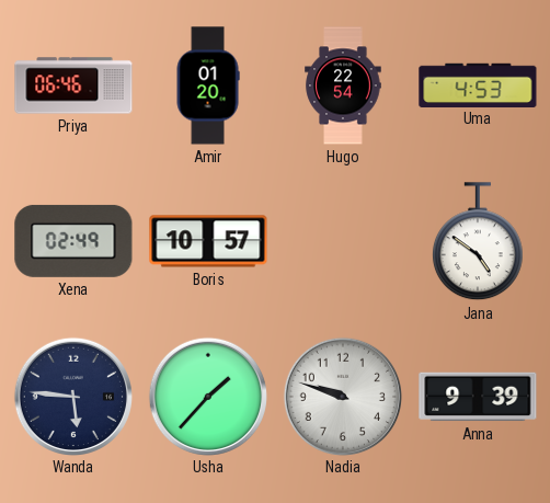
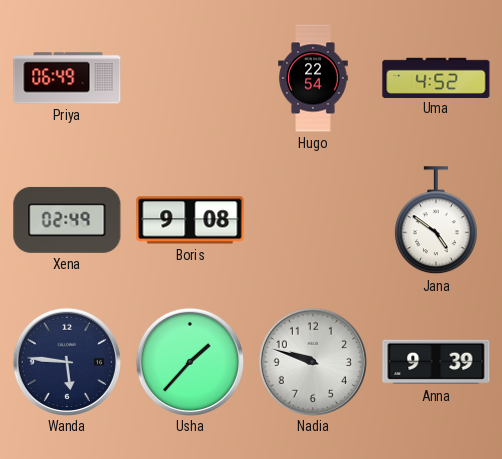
Priya: 06:46 -> 06:49
Amir: 01:20 -> none
Uma: 4:53 -> 4:52
Boris: 10:57 -> 9:08
